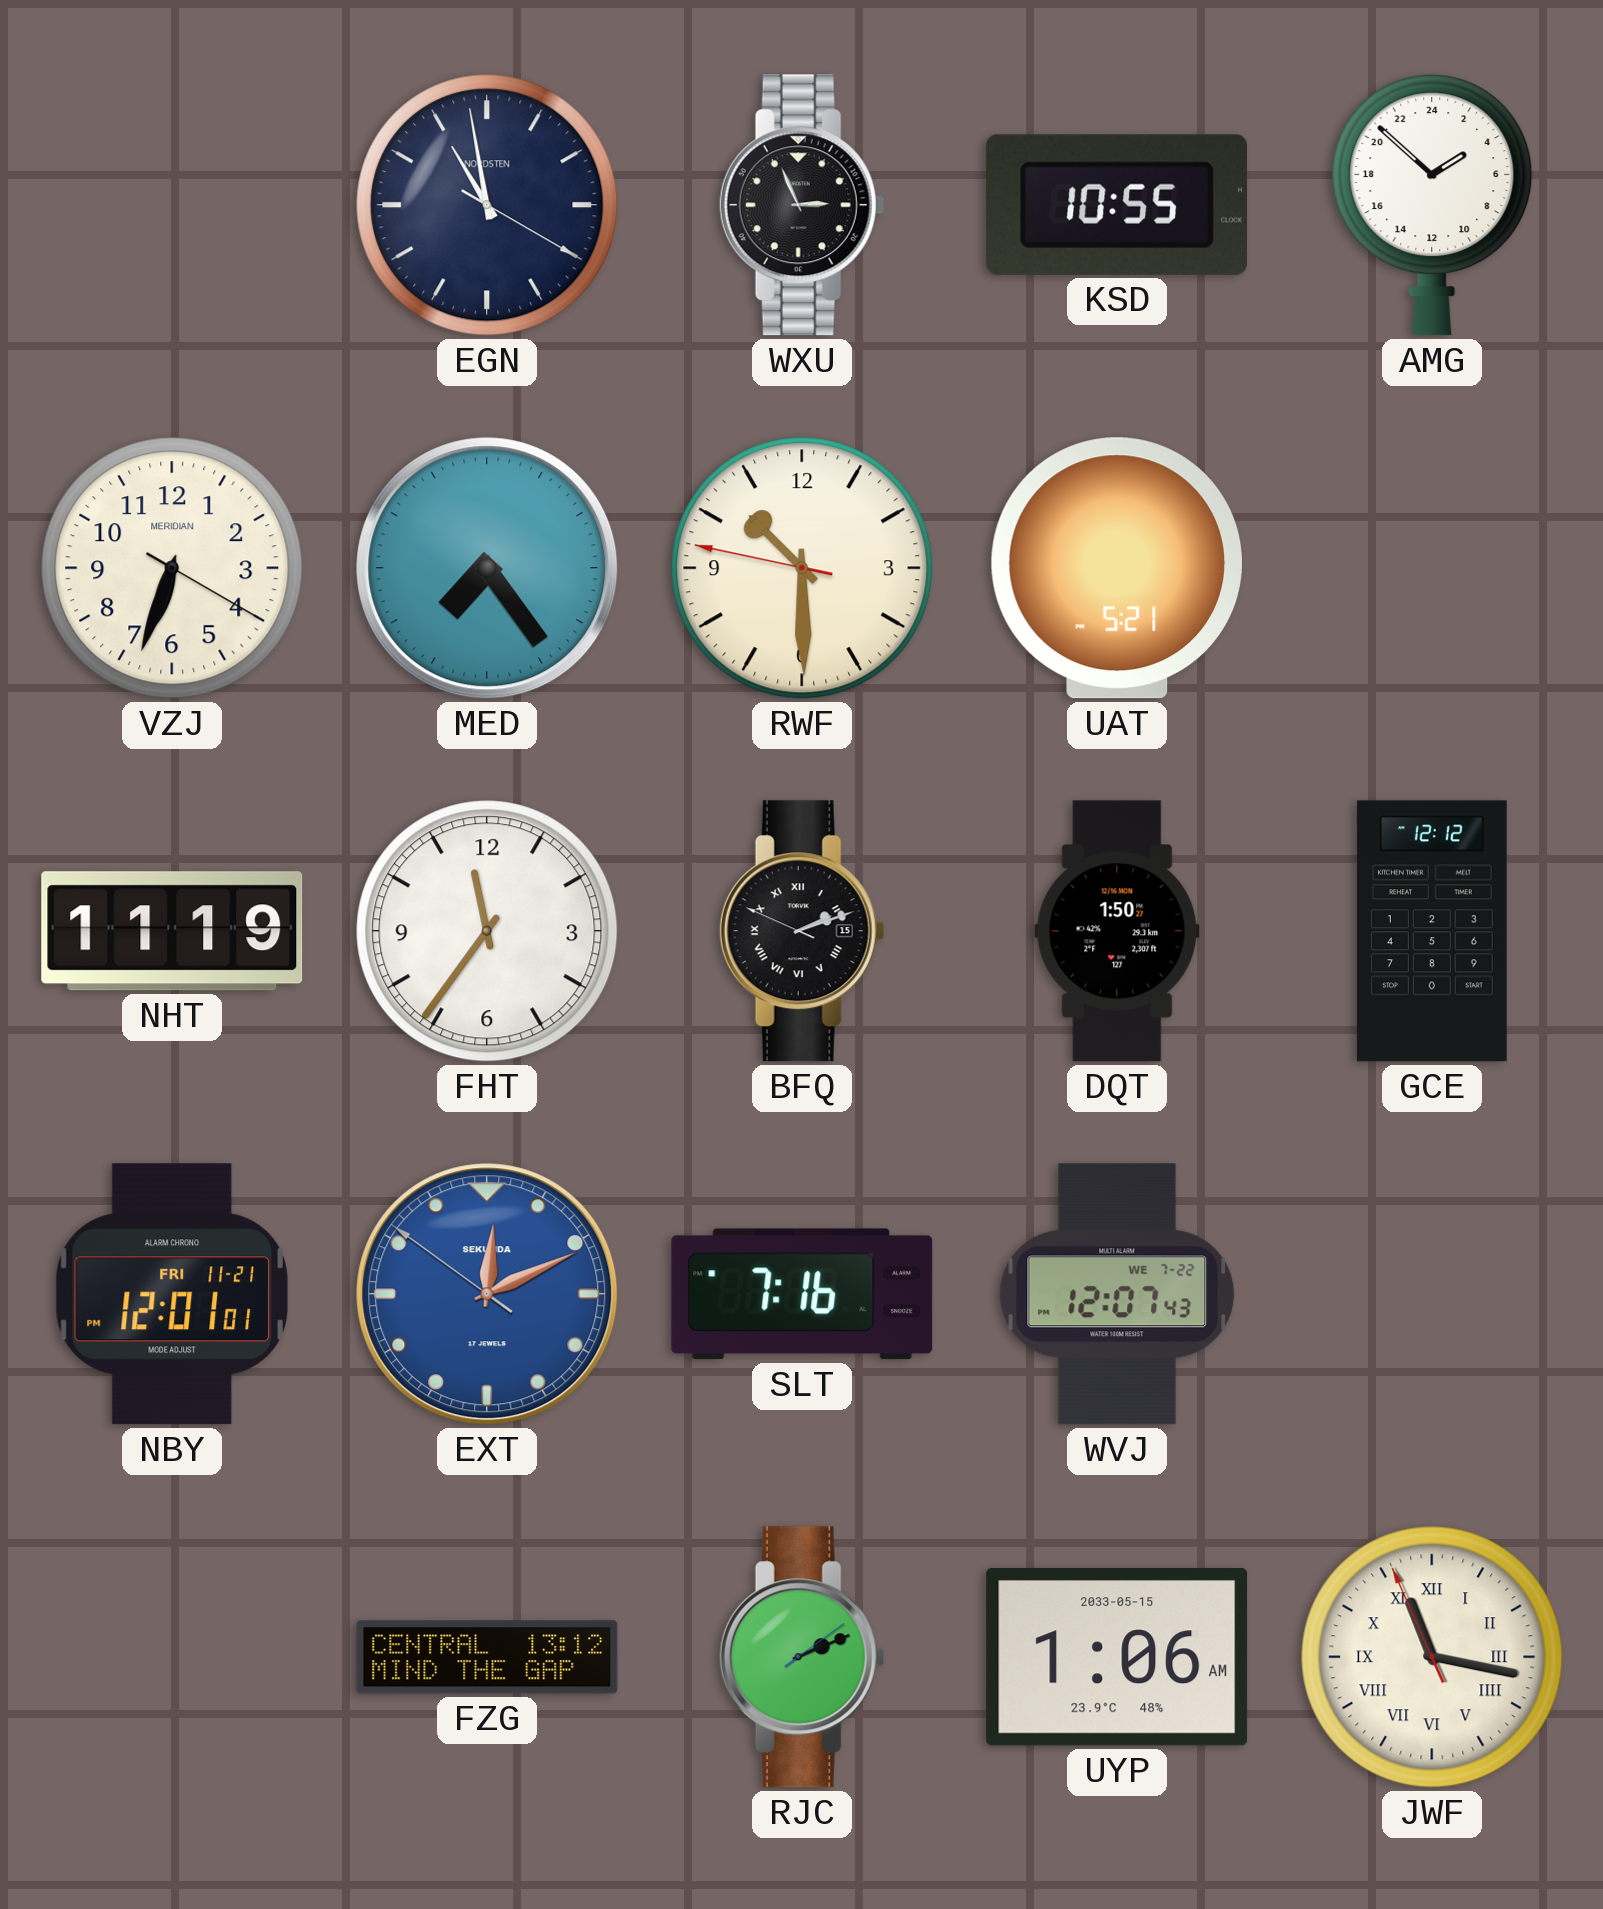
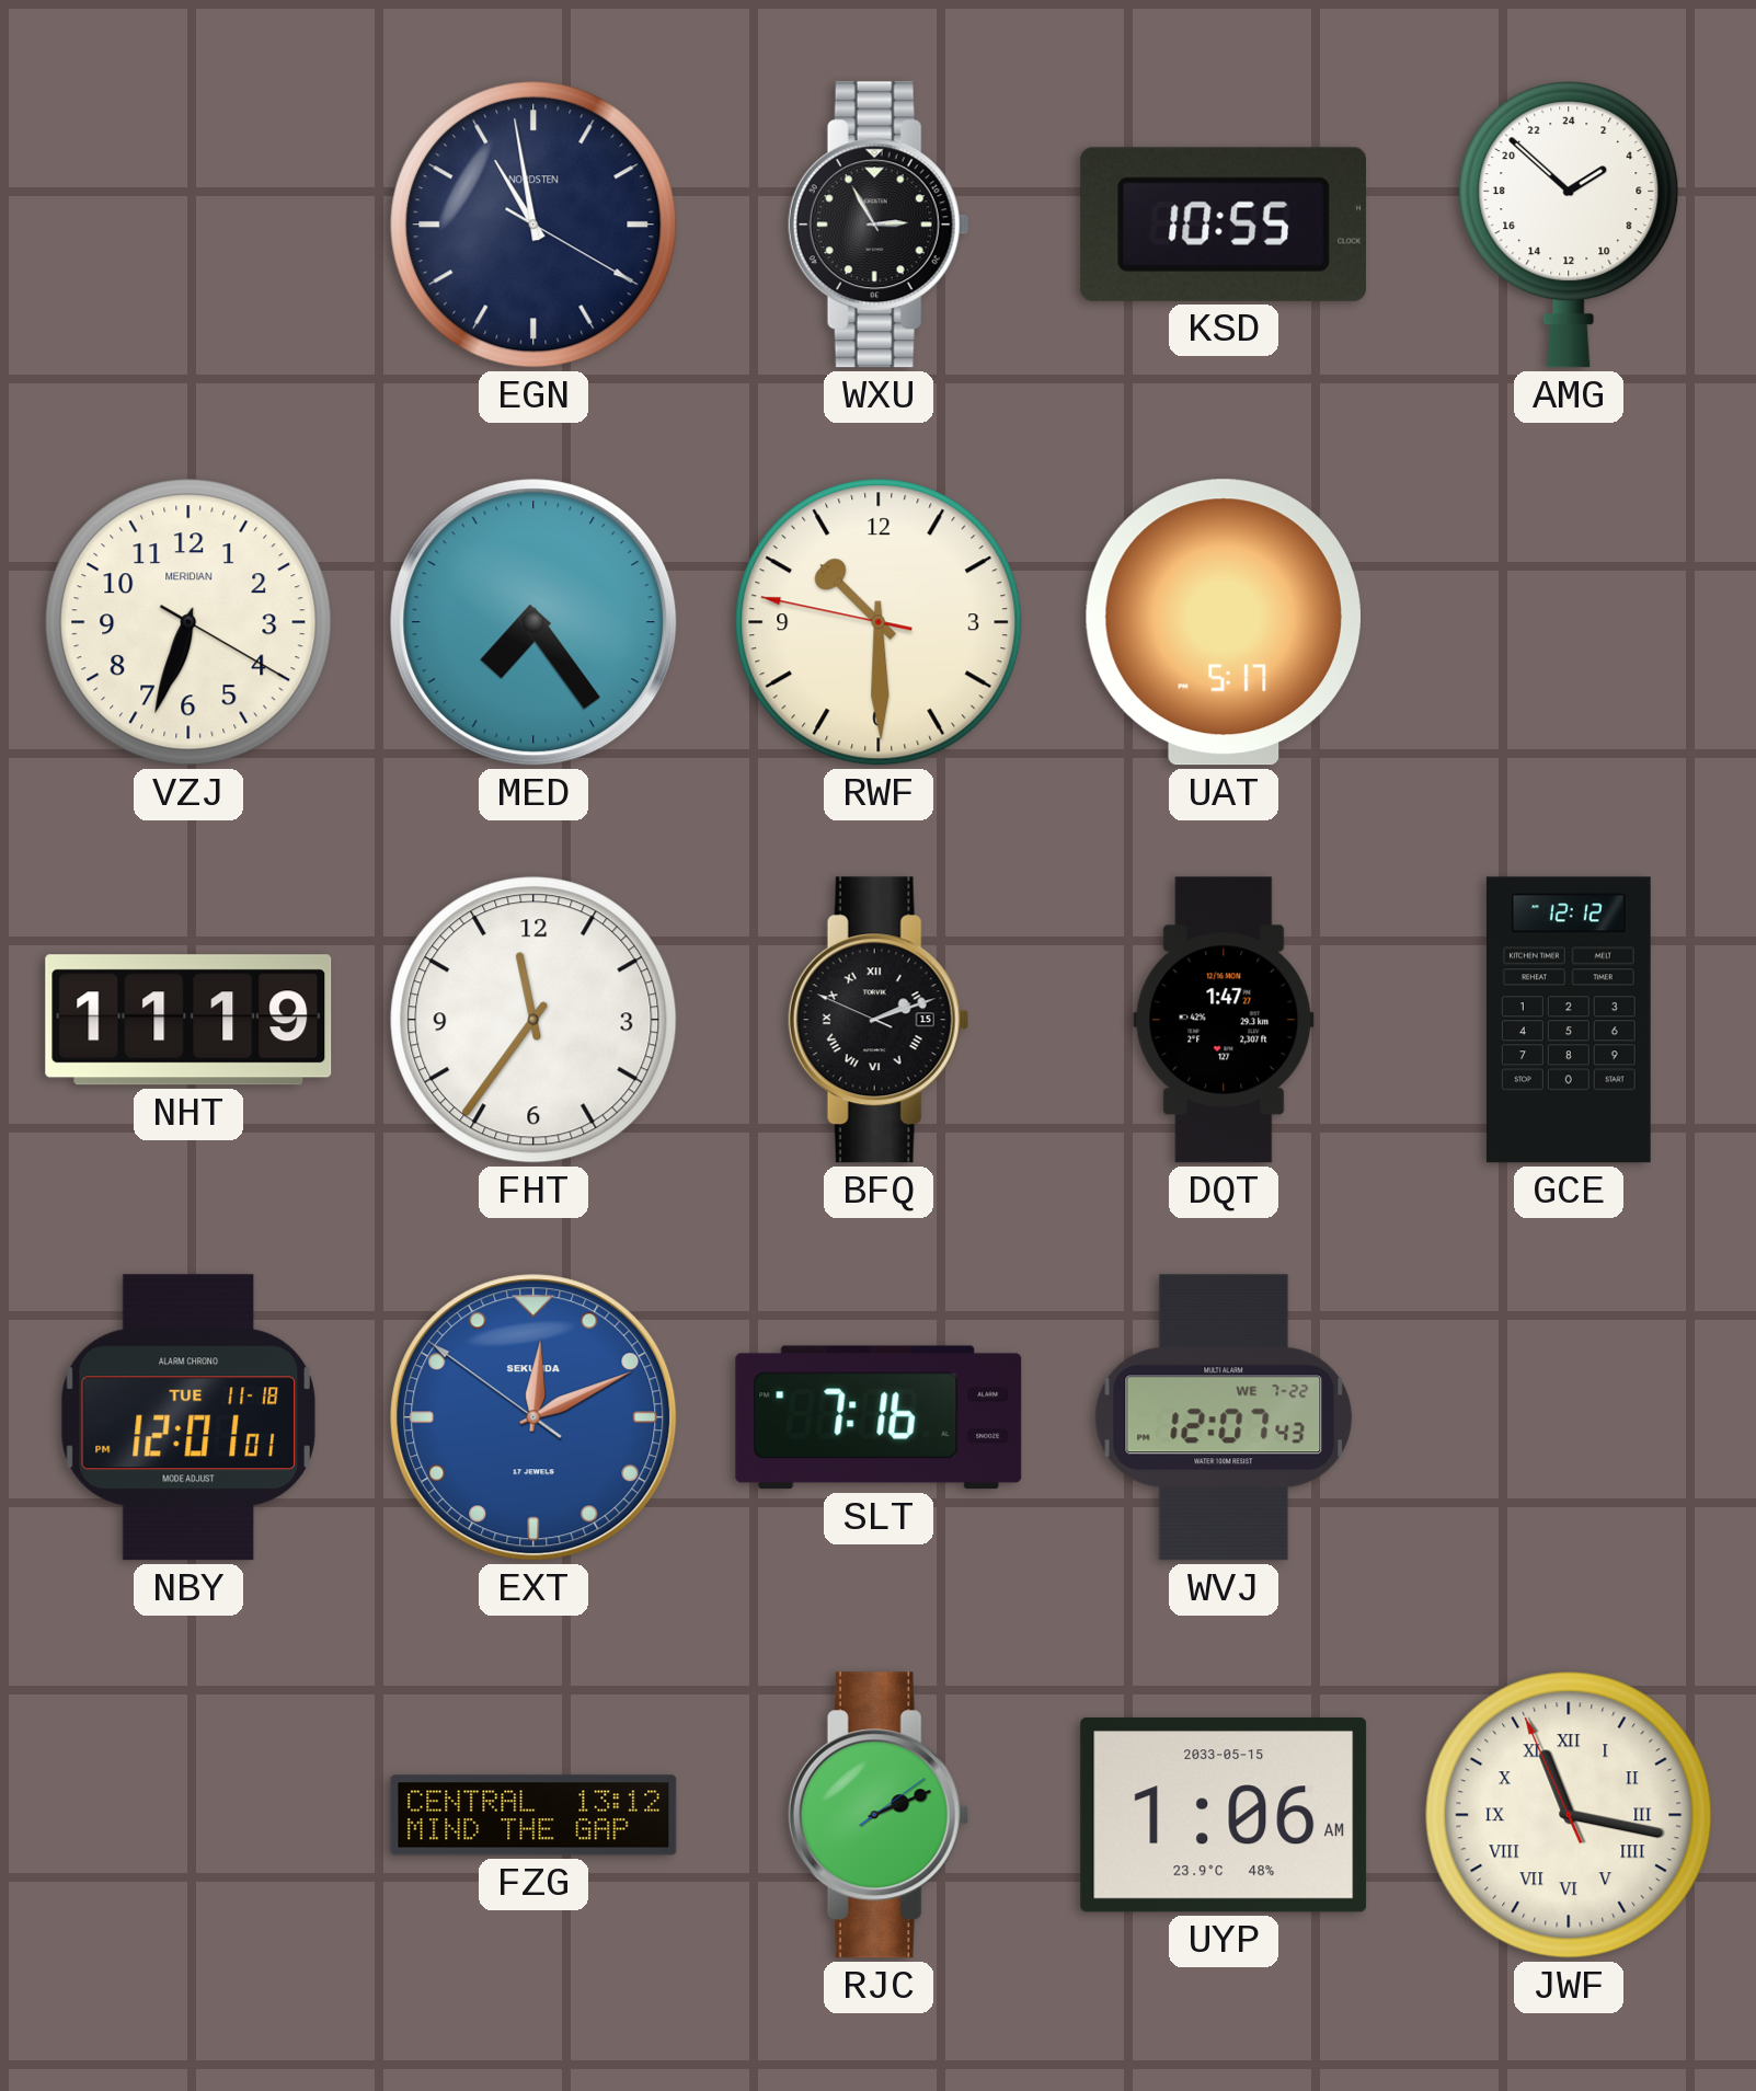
WXU: 2:56 -> 2:55
UAT: 5:21 -> 5:17
DQT: 1:50 -> 1:47
NBY date: FRI 11-21 -> TUE 11-18
